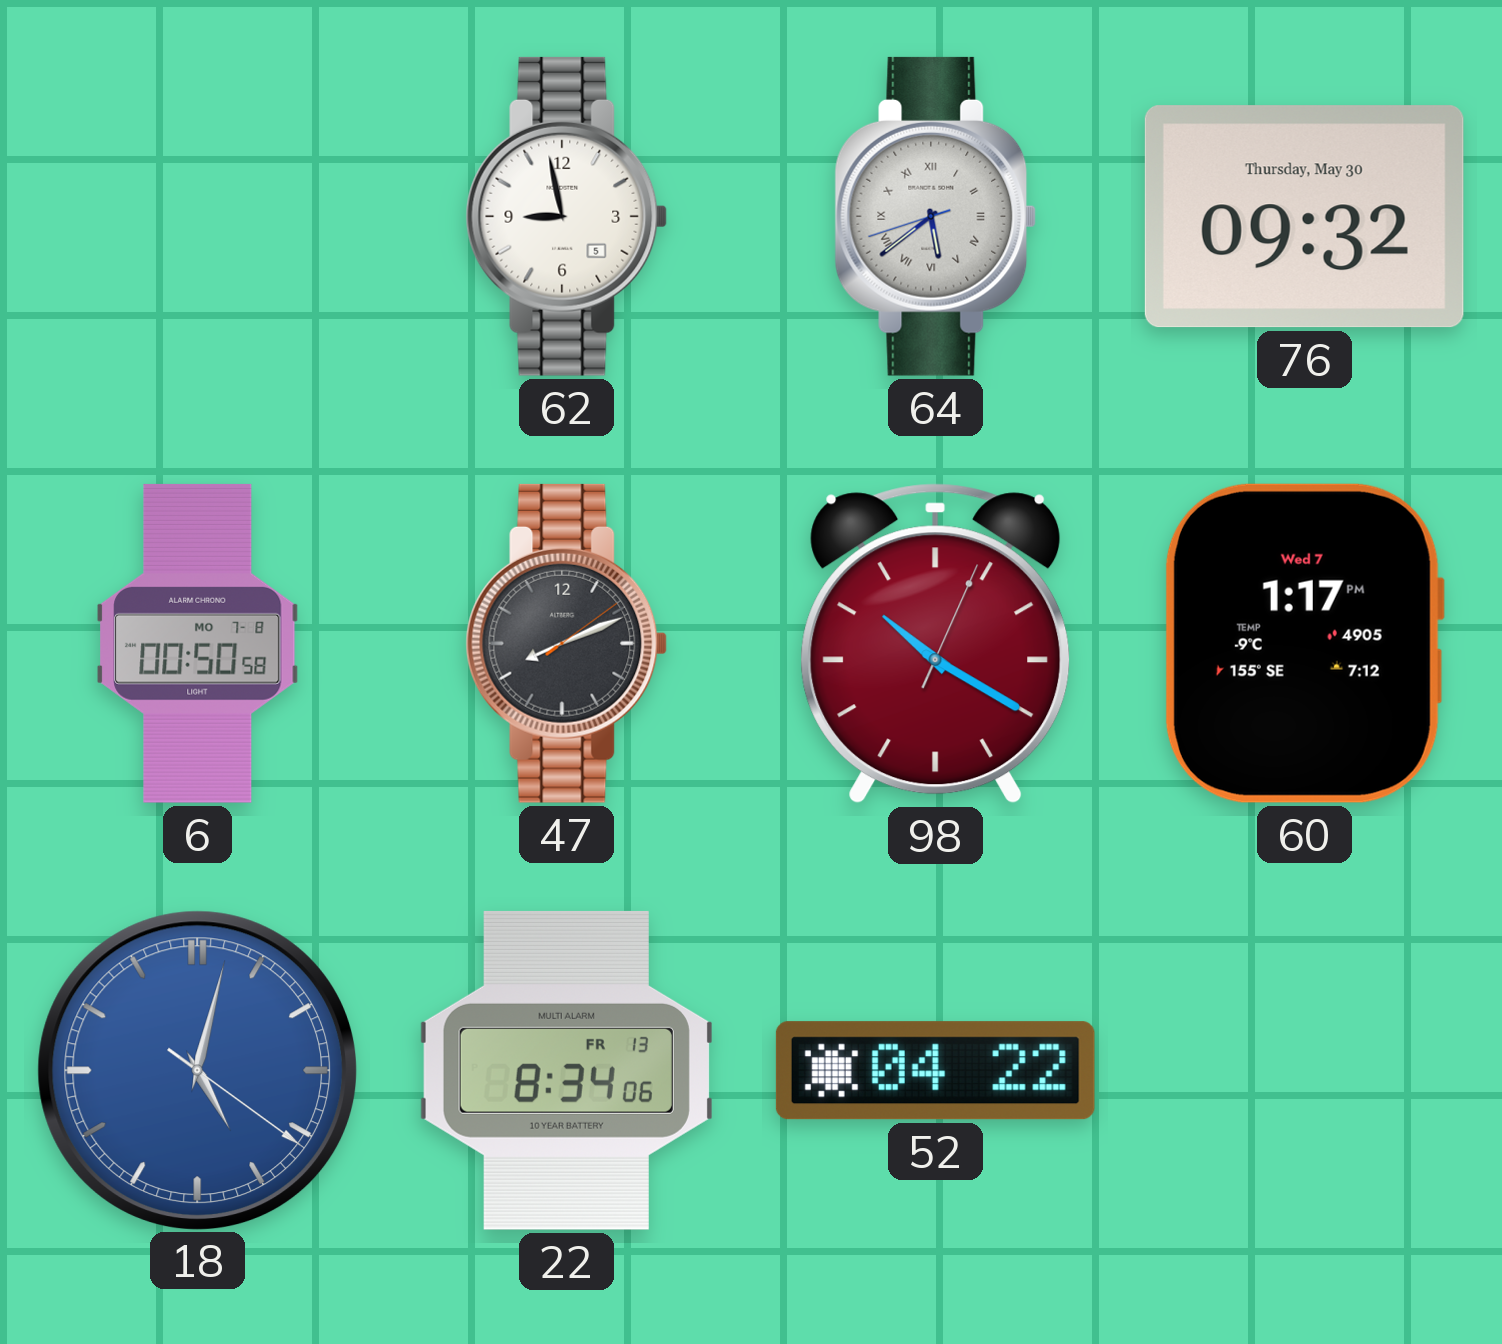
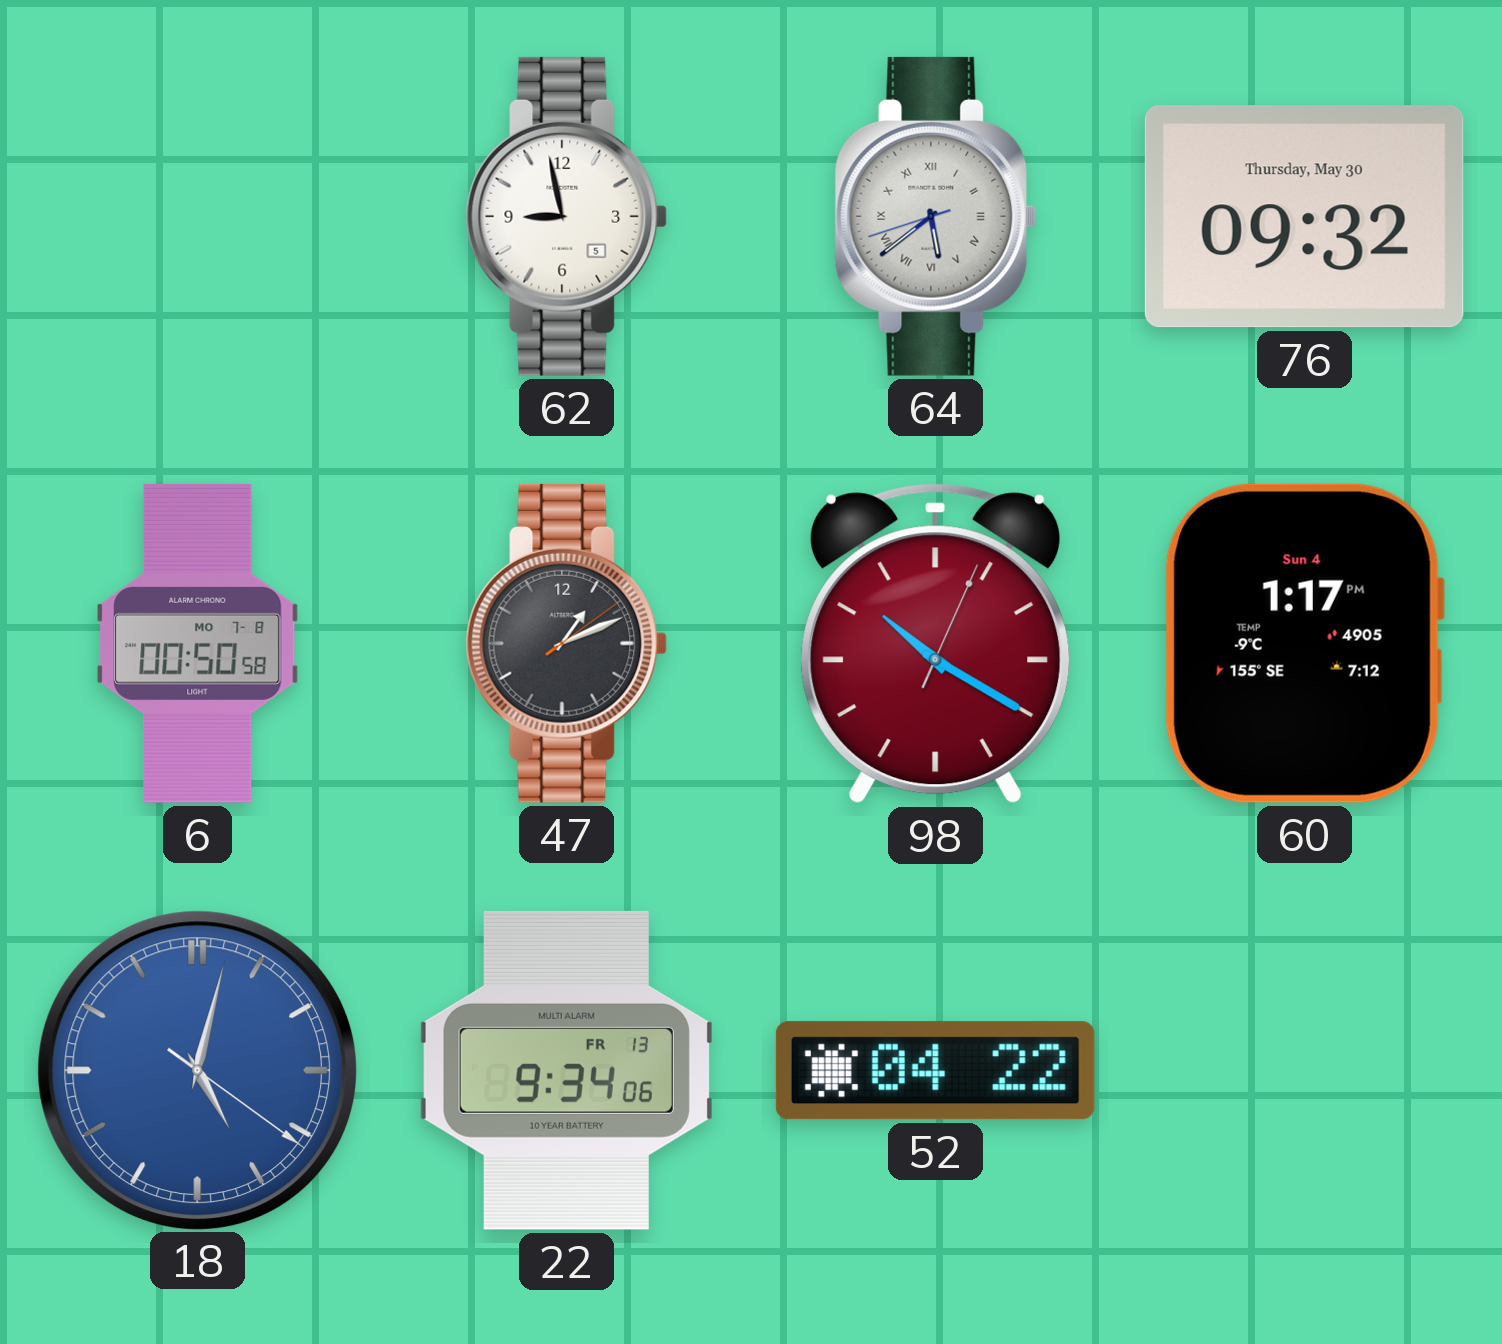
47: 8:11 -> 1:11
60 date: Wed 7 -> Sun 4
22: 8:34 -> 9:34
